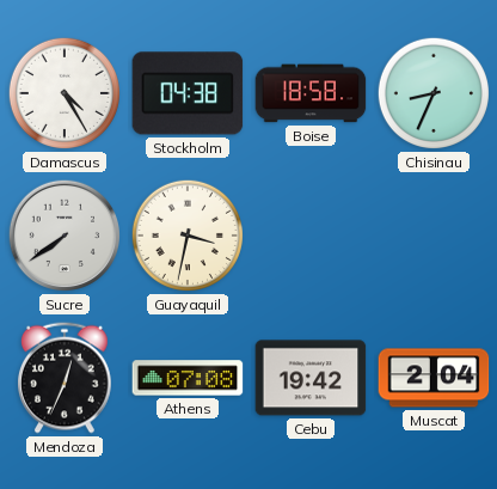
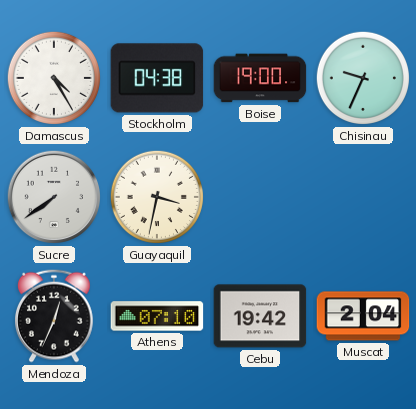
Boise: 18:58 -> 19:00
Chisinau: 8:34 -> 9:34
Athens: 07:08 -> 07:10
